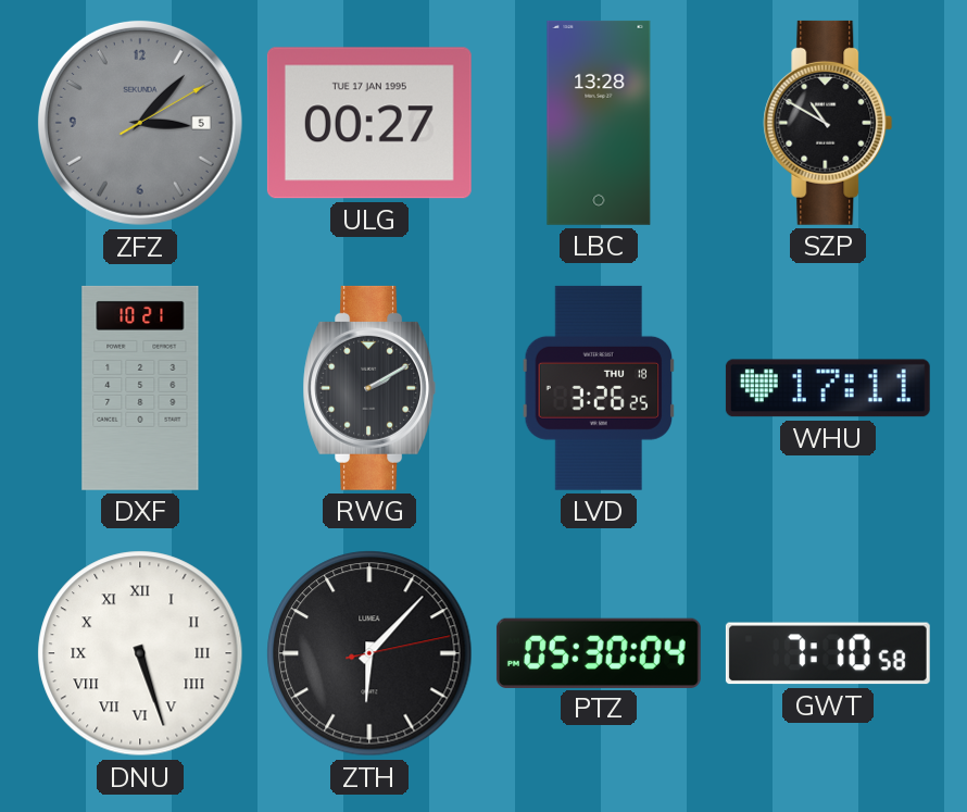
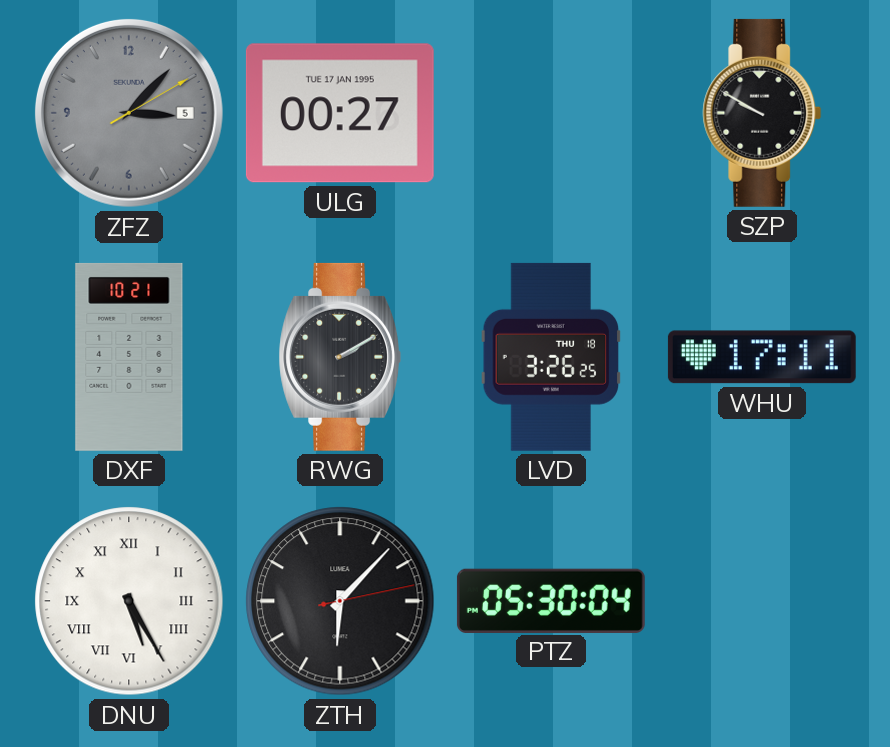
LBC: 13:28 -> none
SZP: 10:50 -> 9:50
DNU: 5:27 -> 5:25
GWT: 7:10 -> none
